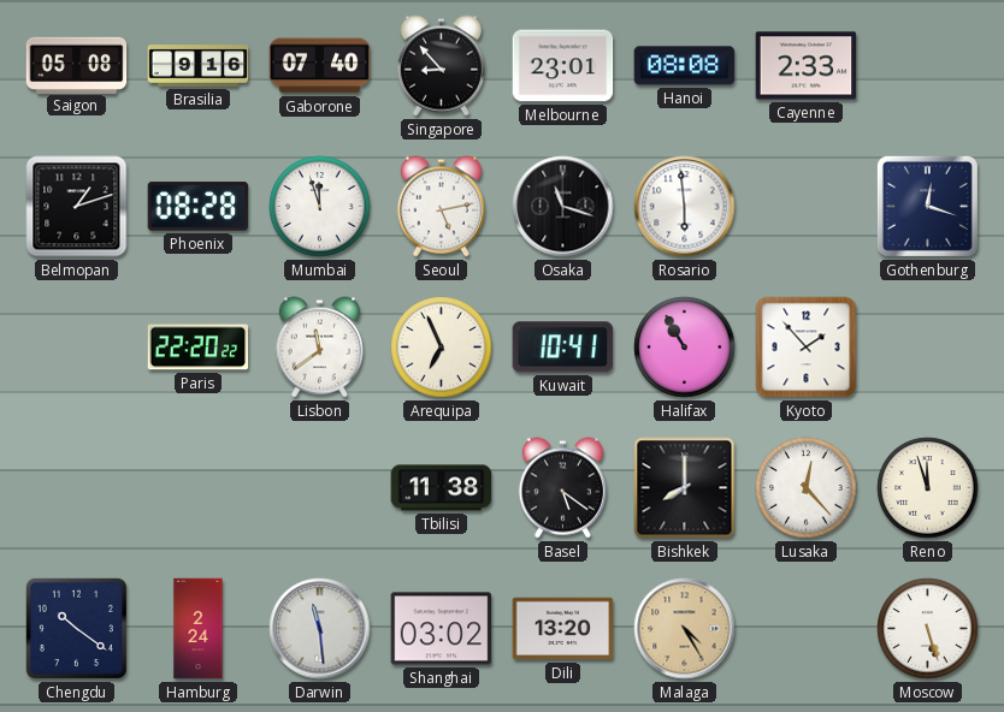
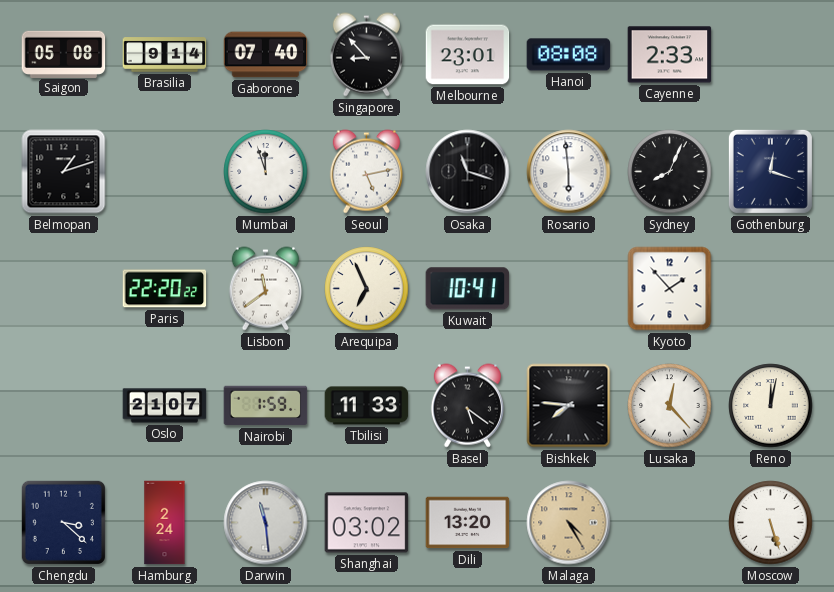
Brasilia: 9:16 -> 9:14
Phoenix: 08:28 -> none
Sydney: none -> 8:04
Halifax: 10:55 -> none
Oslo: none -> 21:07
Nairobi: none -> 1:59
Tbilisi: 11:38 -> 11:33
Bishkek: 8:00 -> 7:46
Reno: 11:57 -> 12:02
Chengdu: 10:21 -> 3:22
